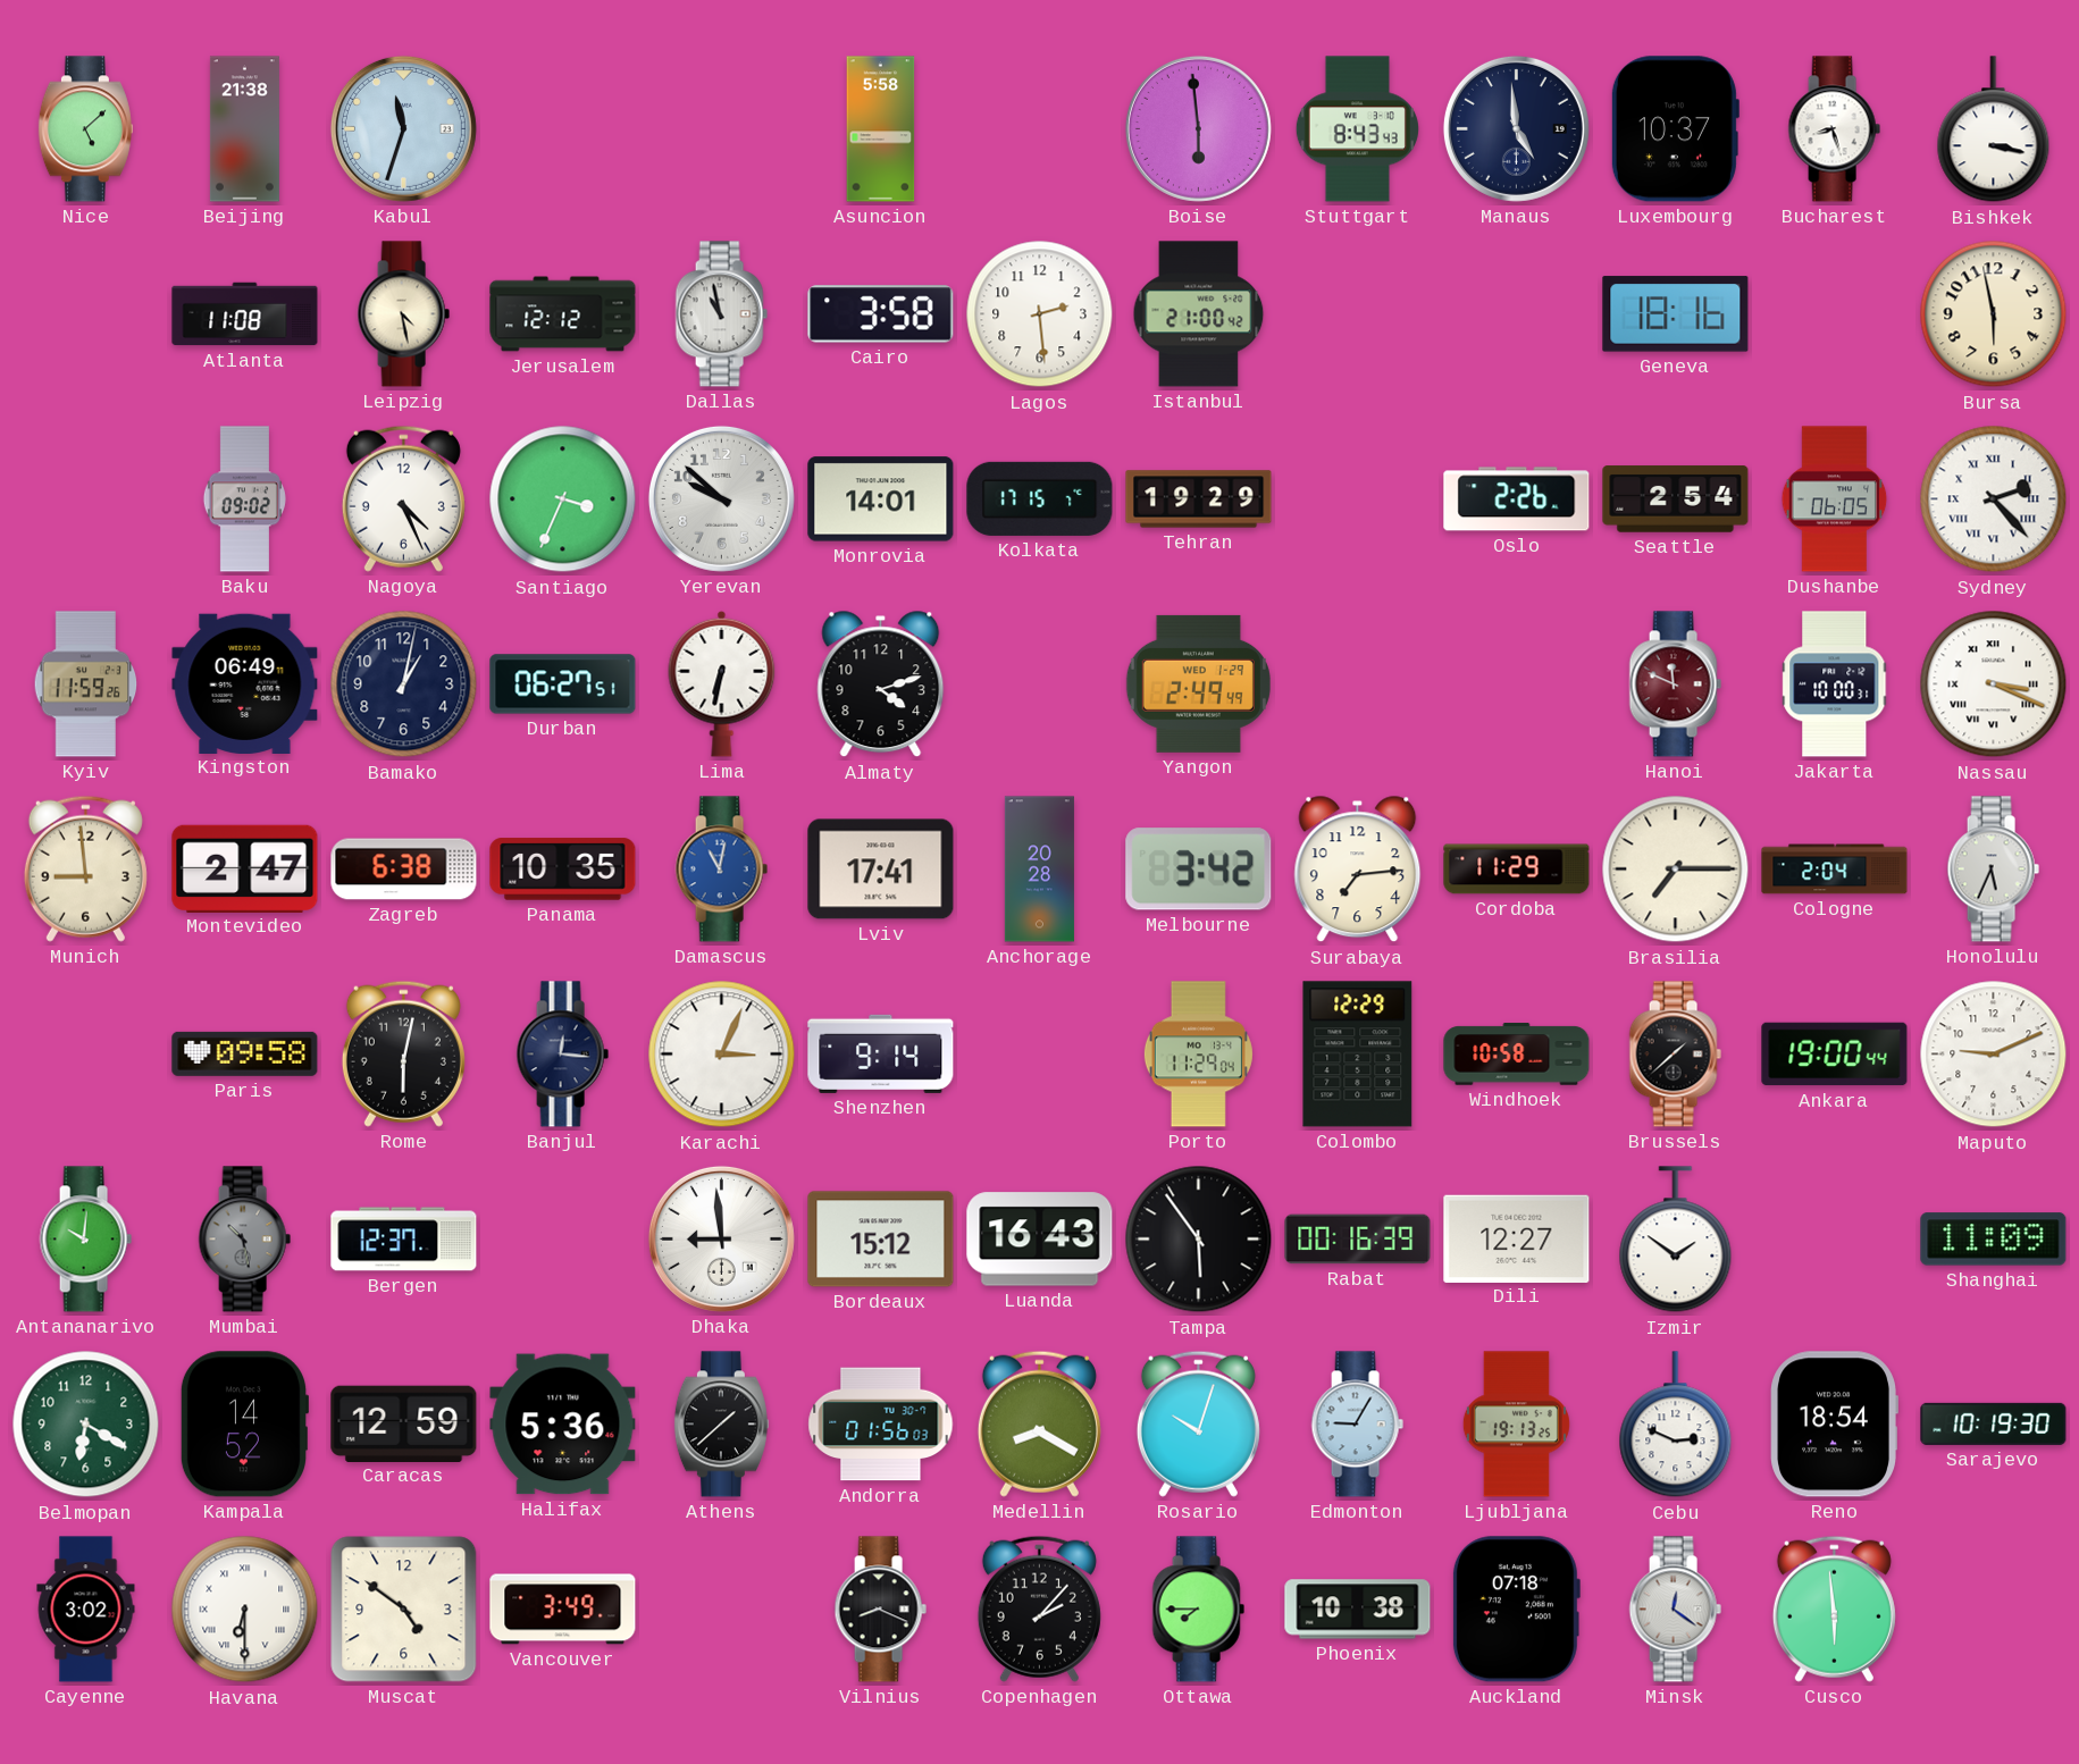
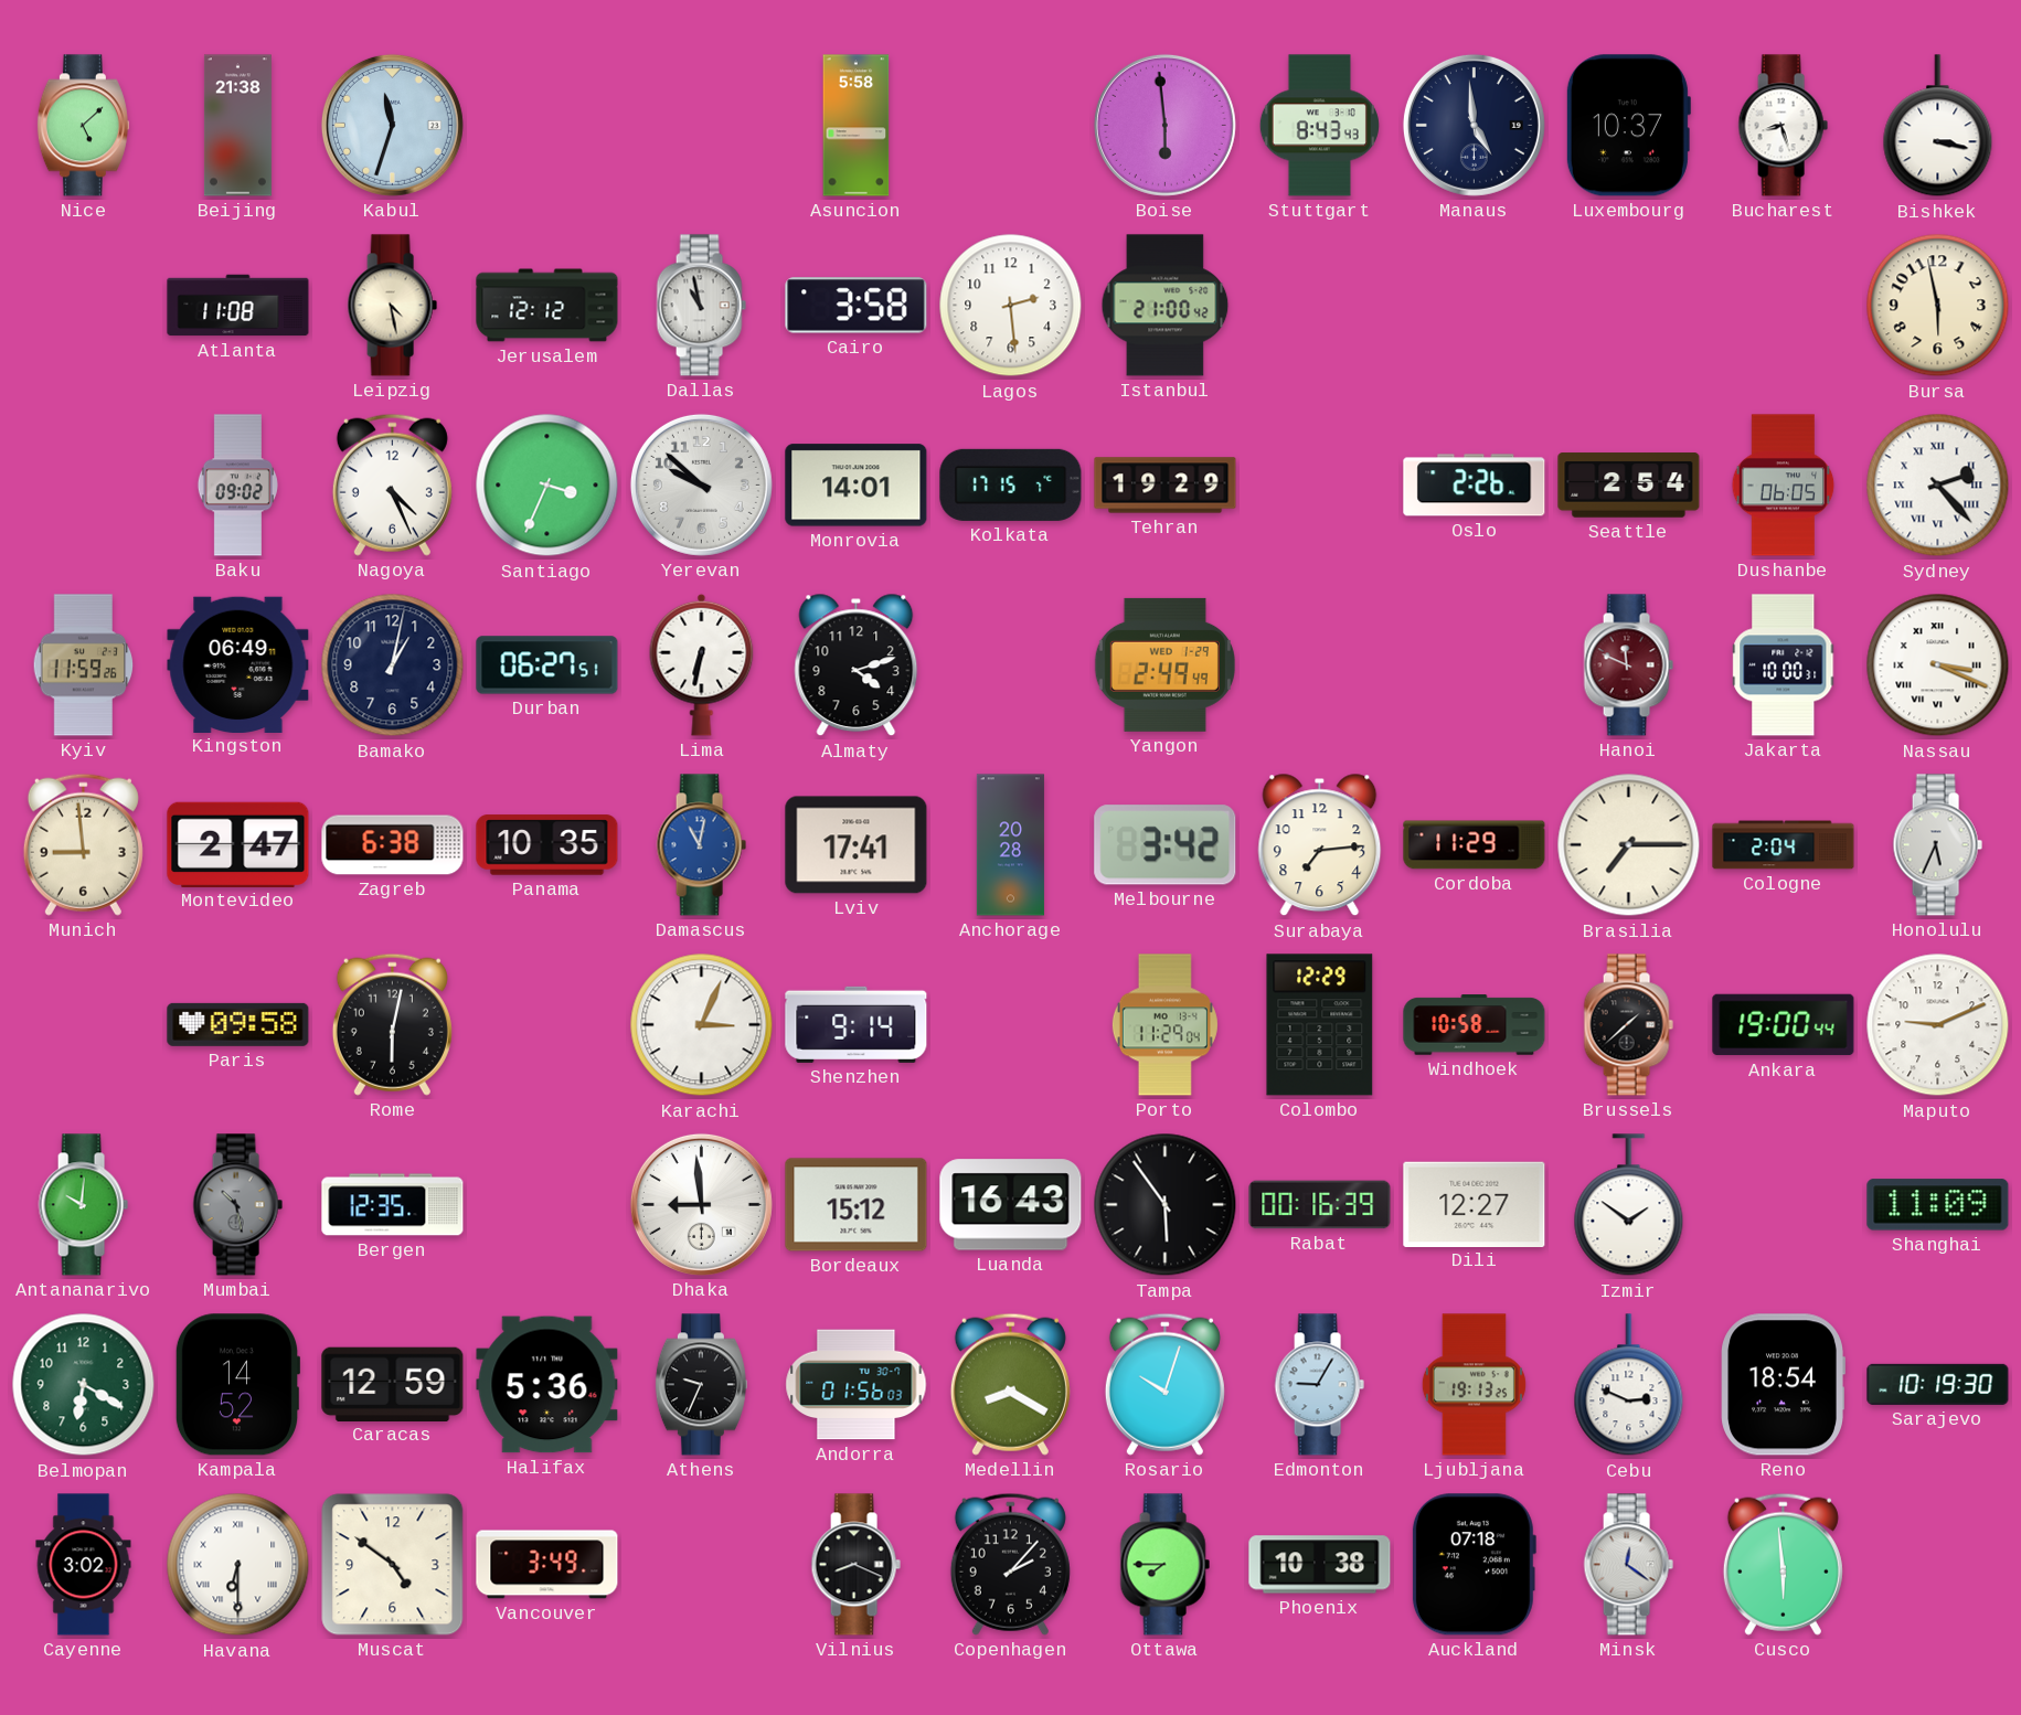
Geneva: 18:16 -> none
Banjul: 12:16 -> none
Bergen: 12:37 -> 12:35
Athens: 1:38 -> 9:34
